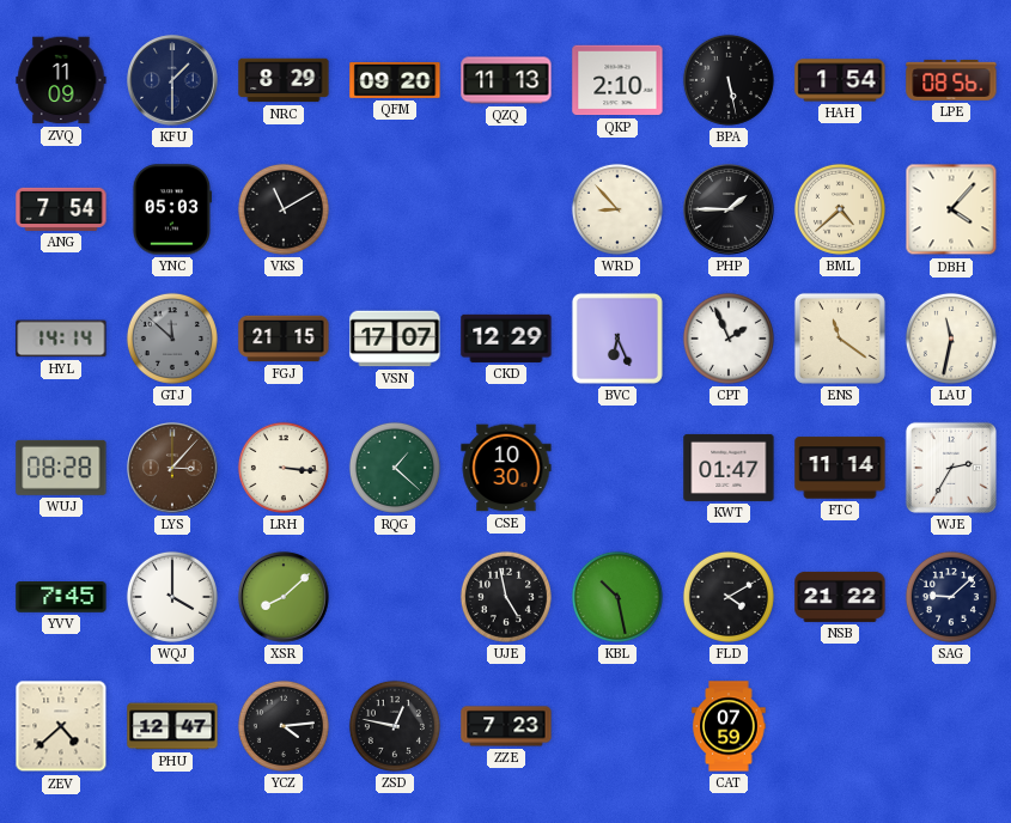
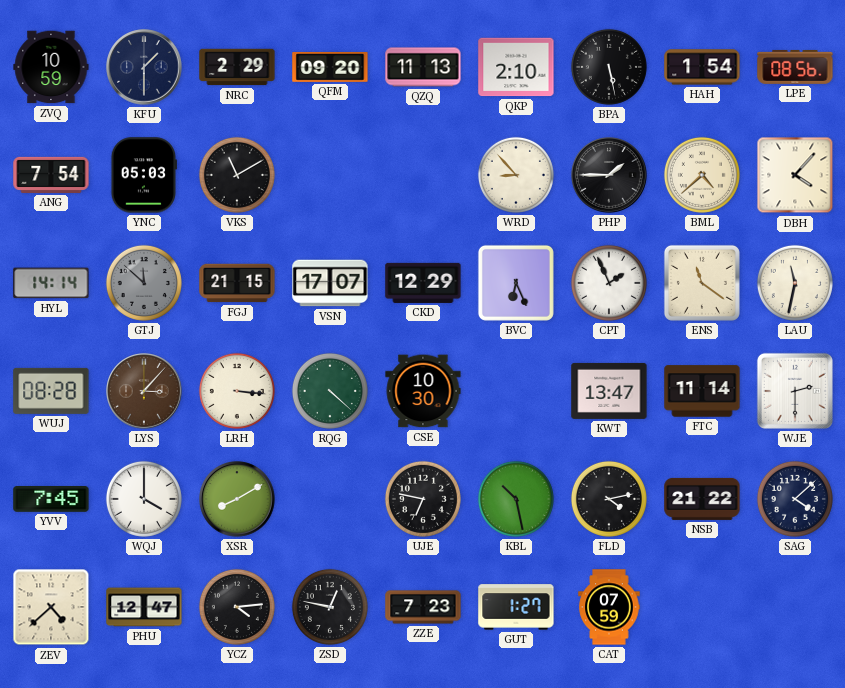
ZVQ: 11:09 -> 10:59
NRC: 8:29 -> 2:29
RQG: 1:22 -> 4:22
KWT: 01:47 -> 13:47
WJE: 2:35 -> 2:30
XSR: 8:08 -> 8:10
UJE: 4:58 -> 6:47
FLD: 4:10 -> 4:13
SAG: 9:08 -> 4:08
GUT: none -> 1:27
